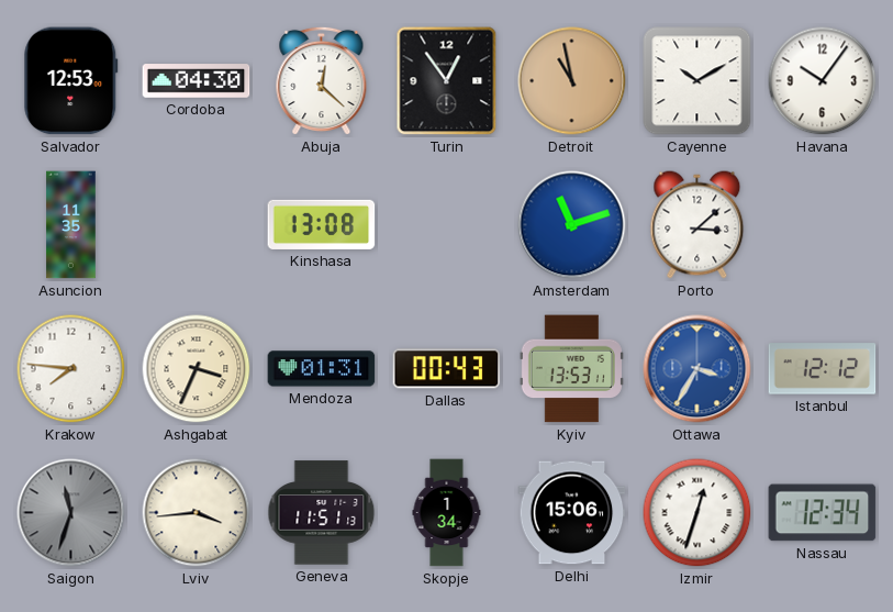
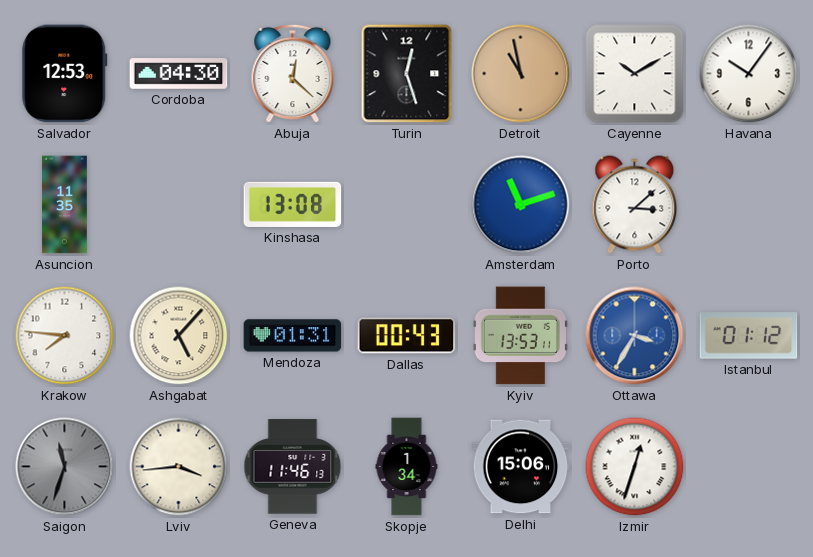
Turin: 12:54 -> 12:27
Ashgabat: 3:34 -> 5:07
Istanbul: 12:12 -> 01:12
Geneva: 11:51 -> 11:46
Nassau: 12:34 -> none
